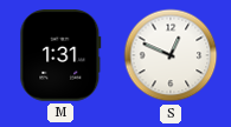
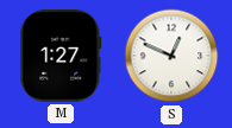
M: 1:31 -> 1:27
